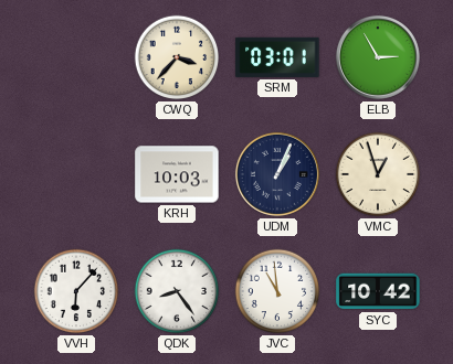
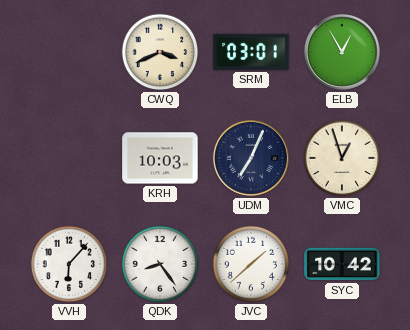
CWQ: 3:37 -> 3:41
ELB: 2:55 -> 12:55
UDM: 1:04 -> 7:04
JVC: 10:59 -> 1:38
